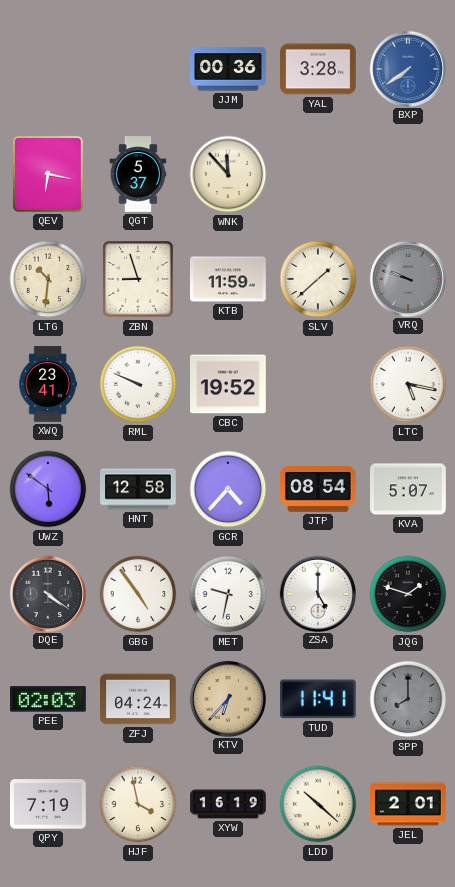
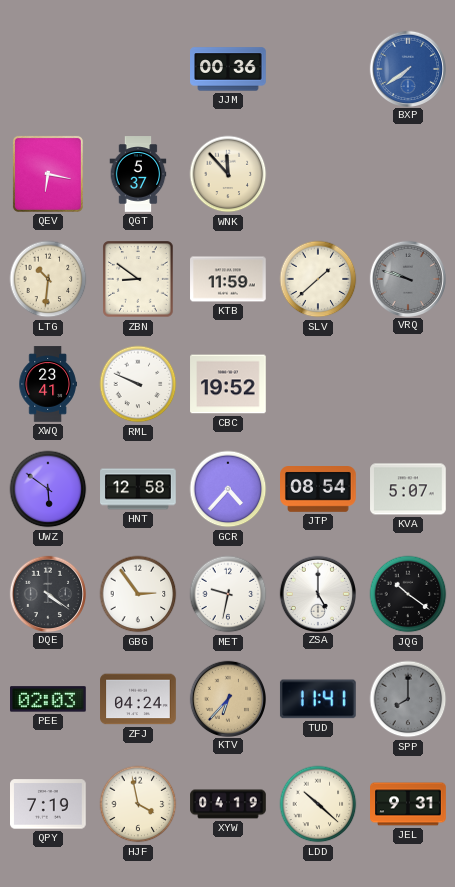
YAL: 3:28 -> none
ZBN: 8:57 -> 8:51
LTC: 5:17 -> none
GBG: 4:54 -> 2:54
JQG: 1:48 -> 10:21
XYW: 16:19 -> 04:19
JEL: 2:01 -> 9:31
